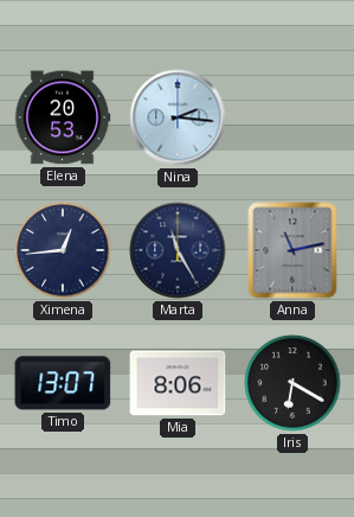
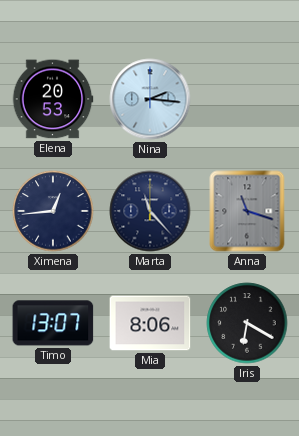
Marta: 11:25 -> 11:23
Anna: 11:13 -> 11:18
